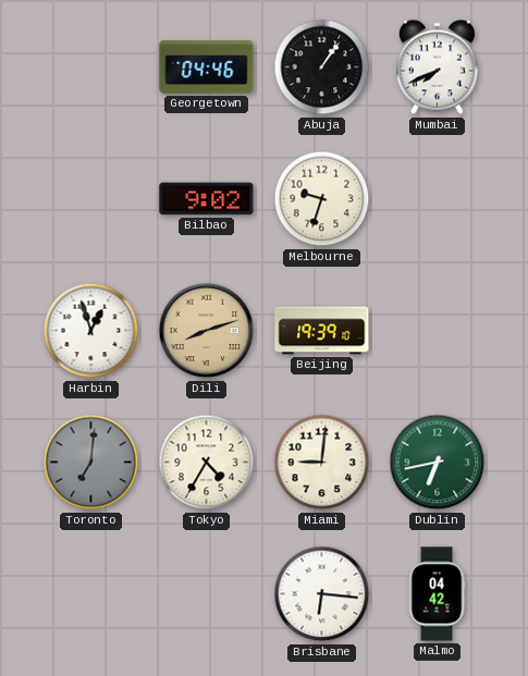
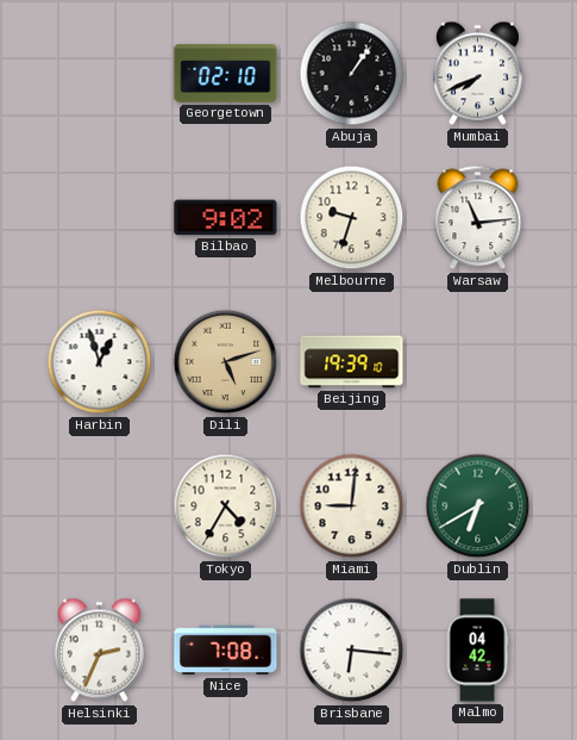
Georgetown: 04:46 -> 02:10
Warsaw: none -> 11:14
Dili: 8:12 -> 5:12
Toronto: 7:01 -> none
Dublin: 6:43 -> 6:40
Helsinki: none -> 2:34
Nice: none -> 7:08
